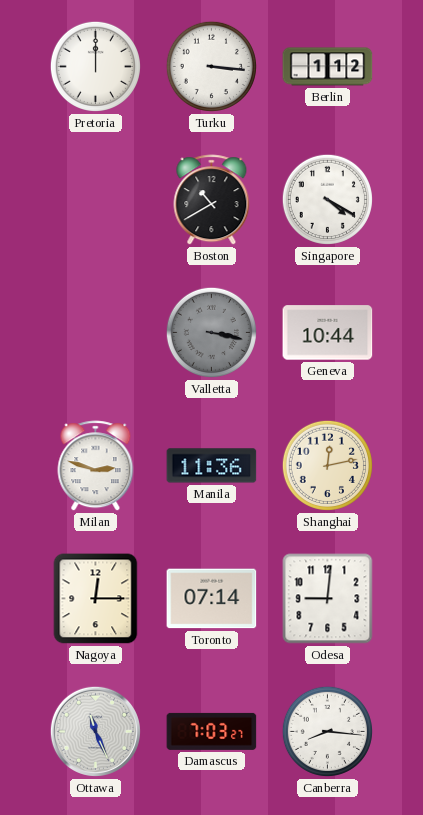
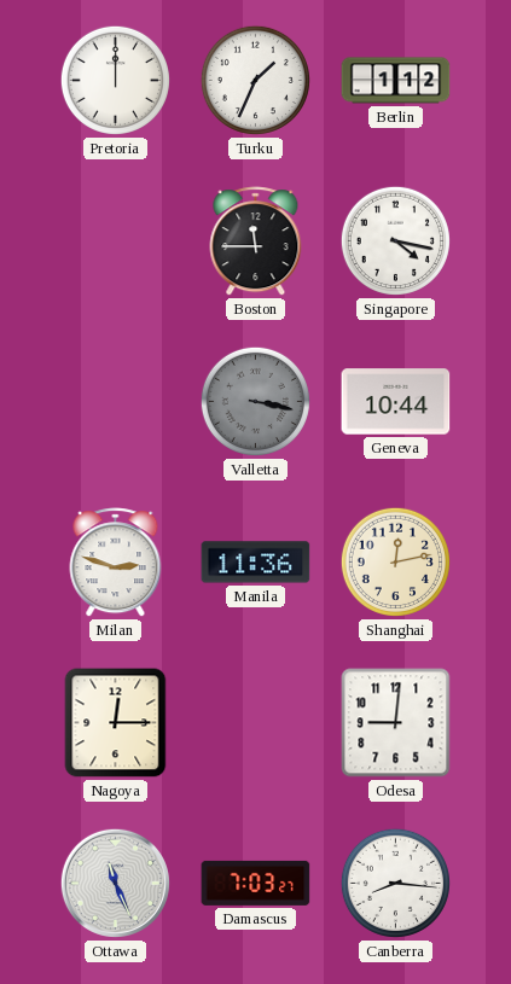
Turku: 3:16 -> 1:34
Boston: 10:40 -> 11:45
Singapore: 4:20 -> 4:17
Toronto: 07:14 -> none
